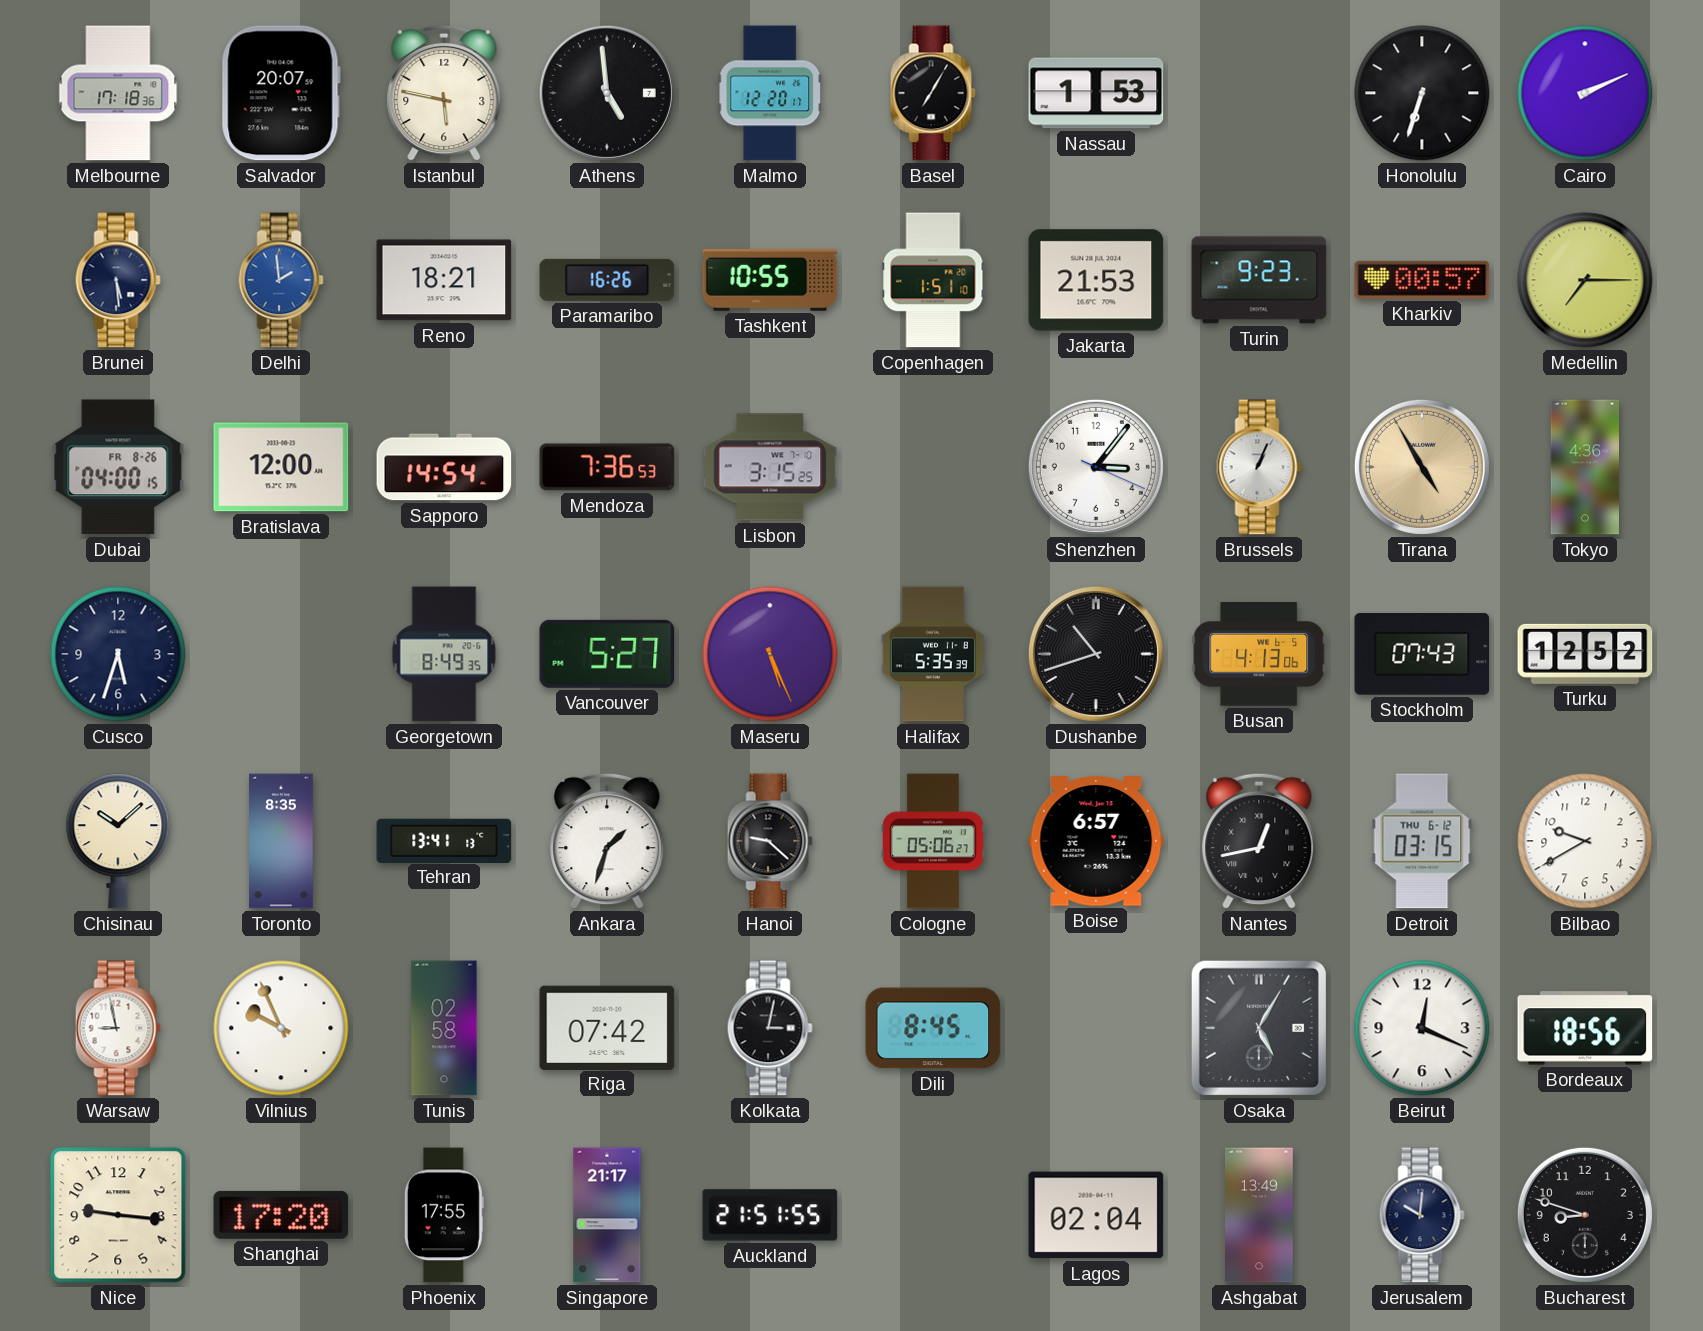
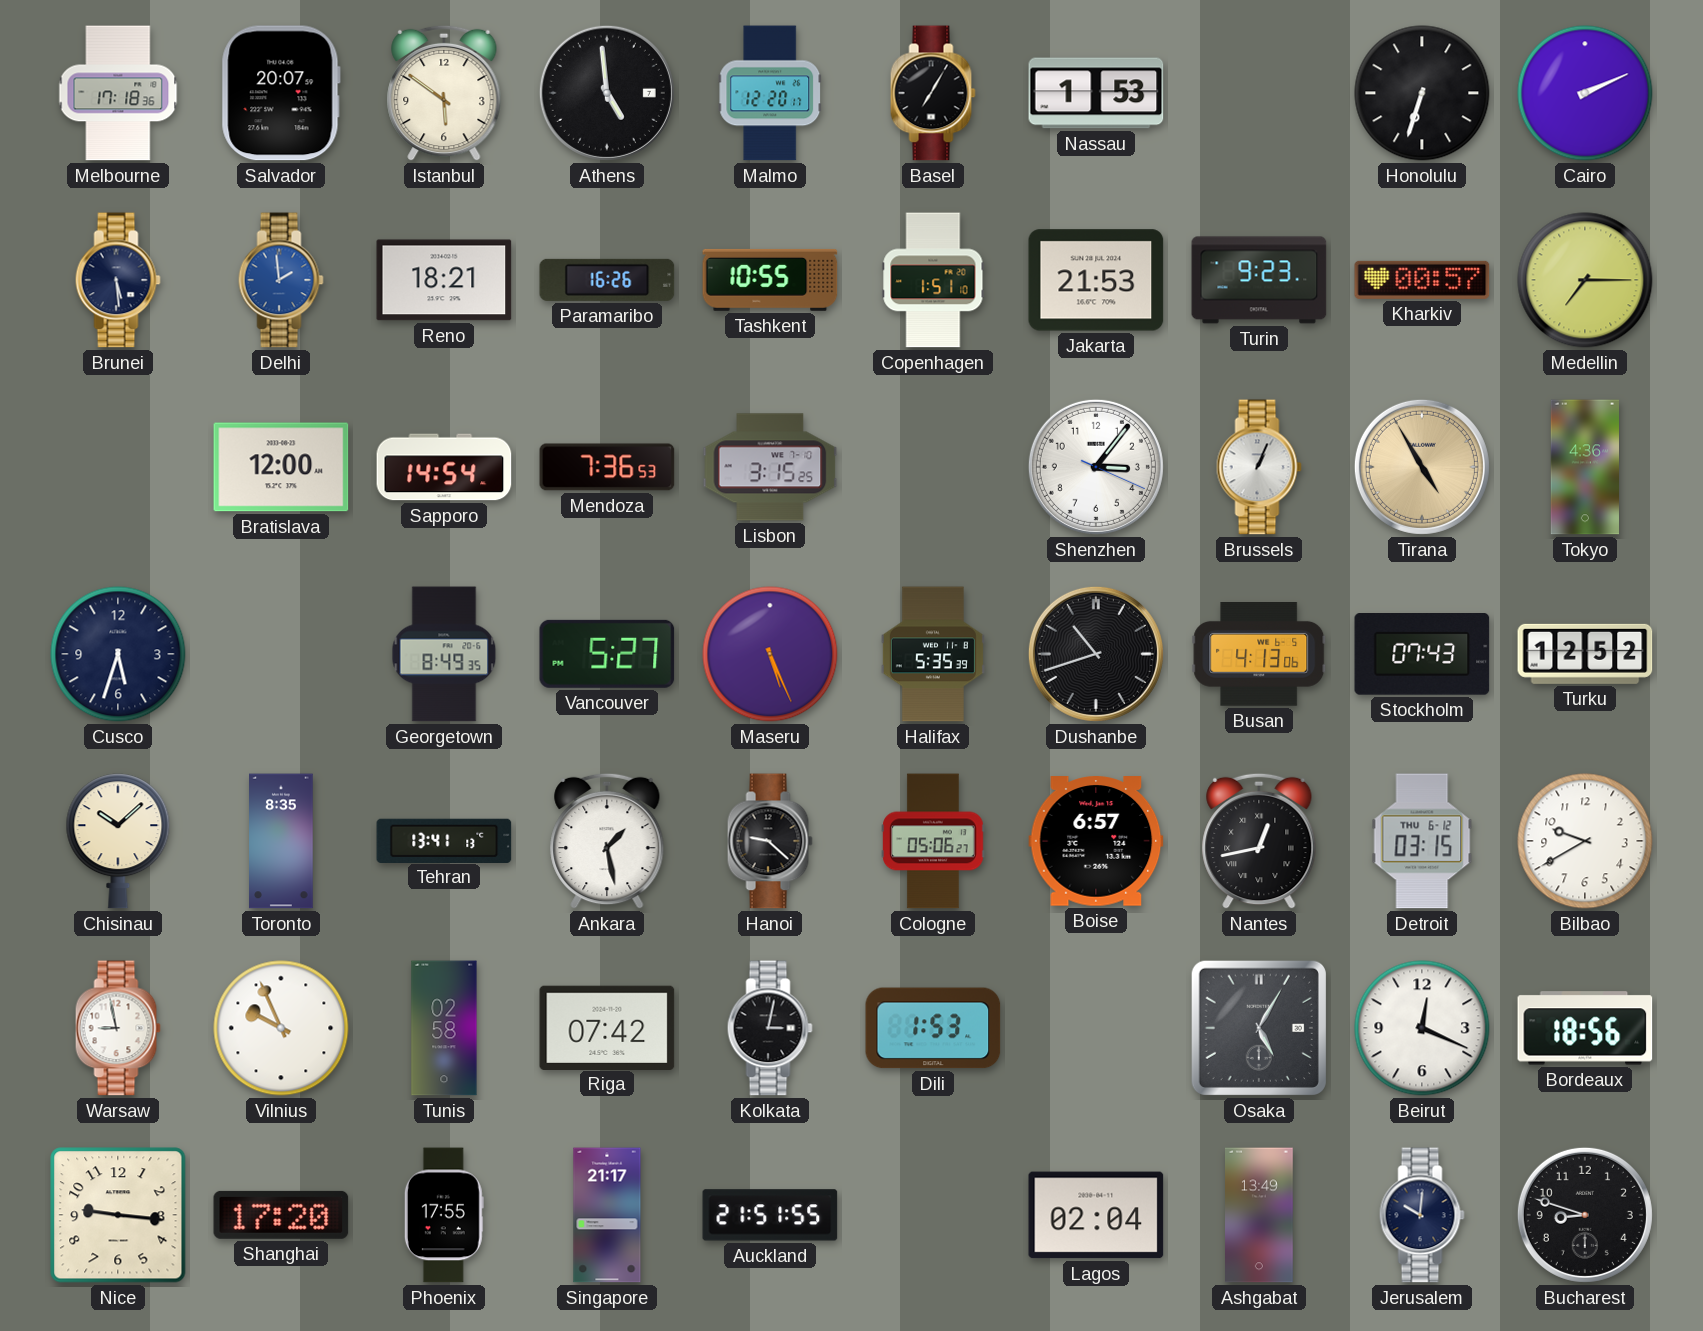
Istanbul: 5:47 -> 5:51
Dubai: 04:00 -> none
Ankara: 1:33 -> 1:28
Dili: 8:45 -> 1:53
